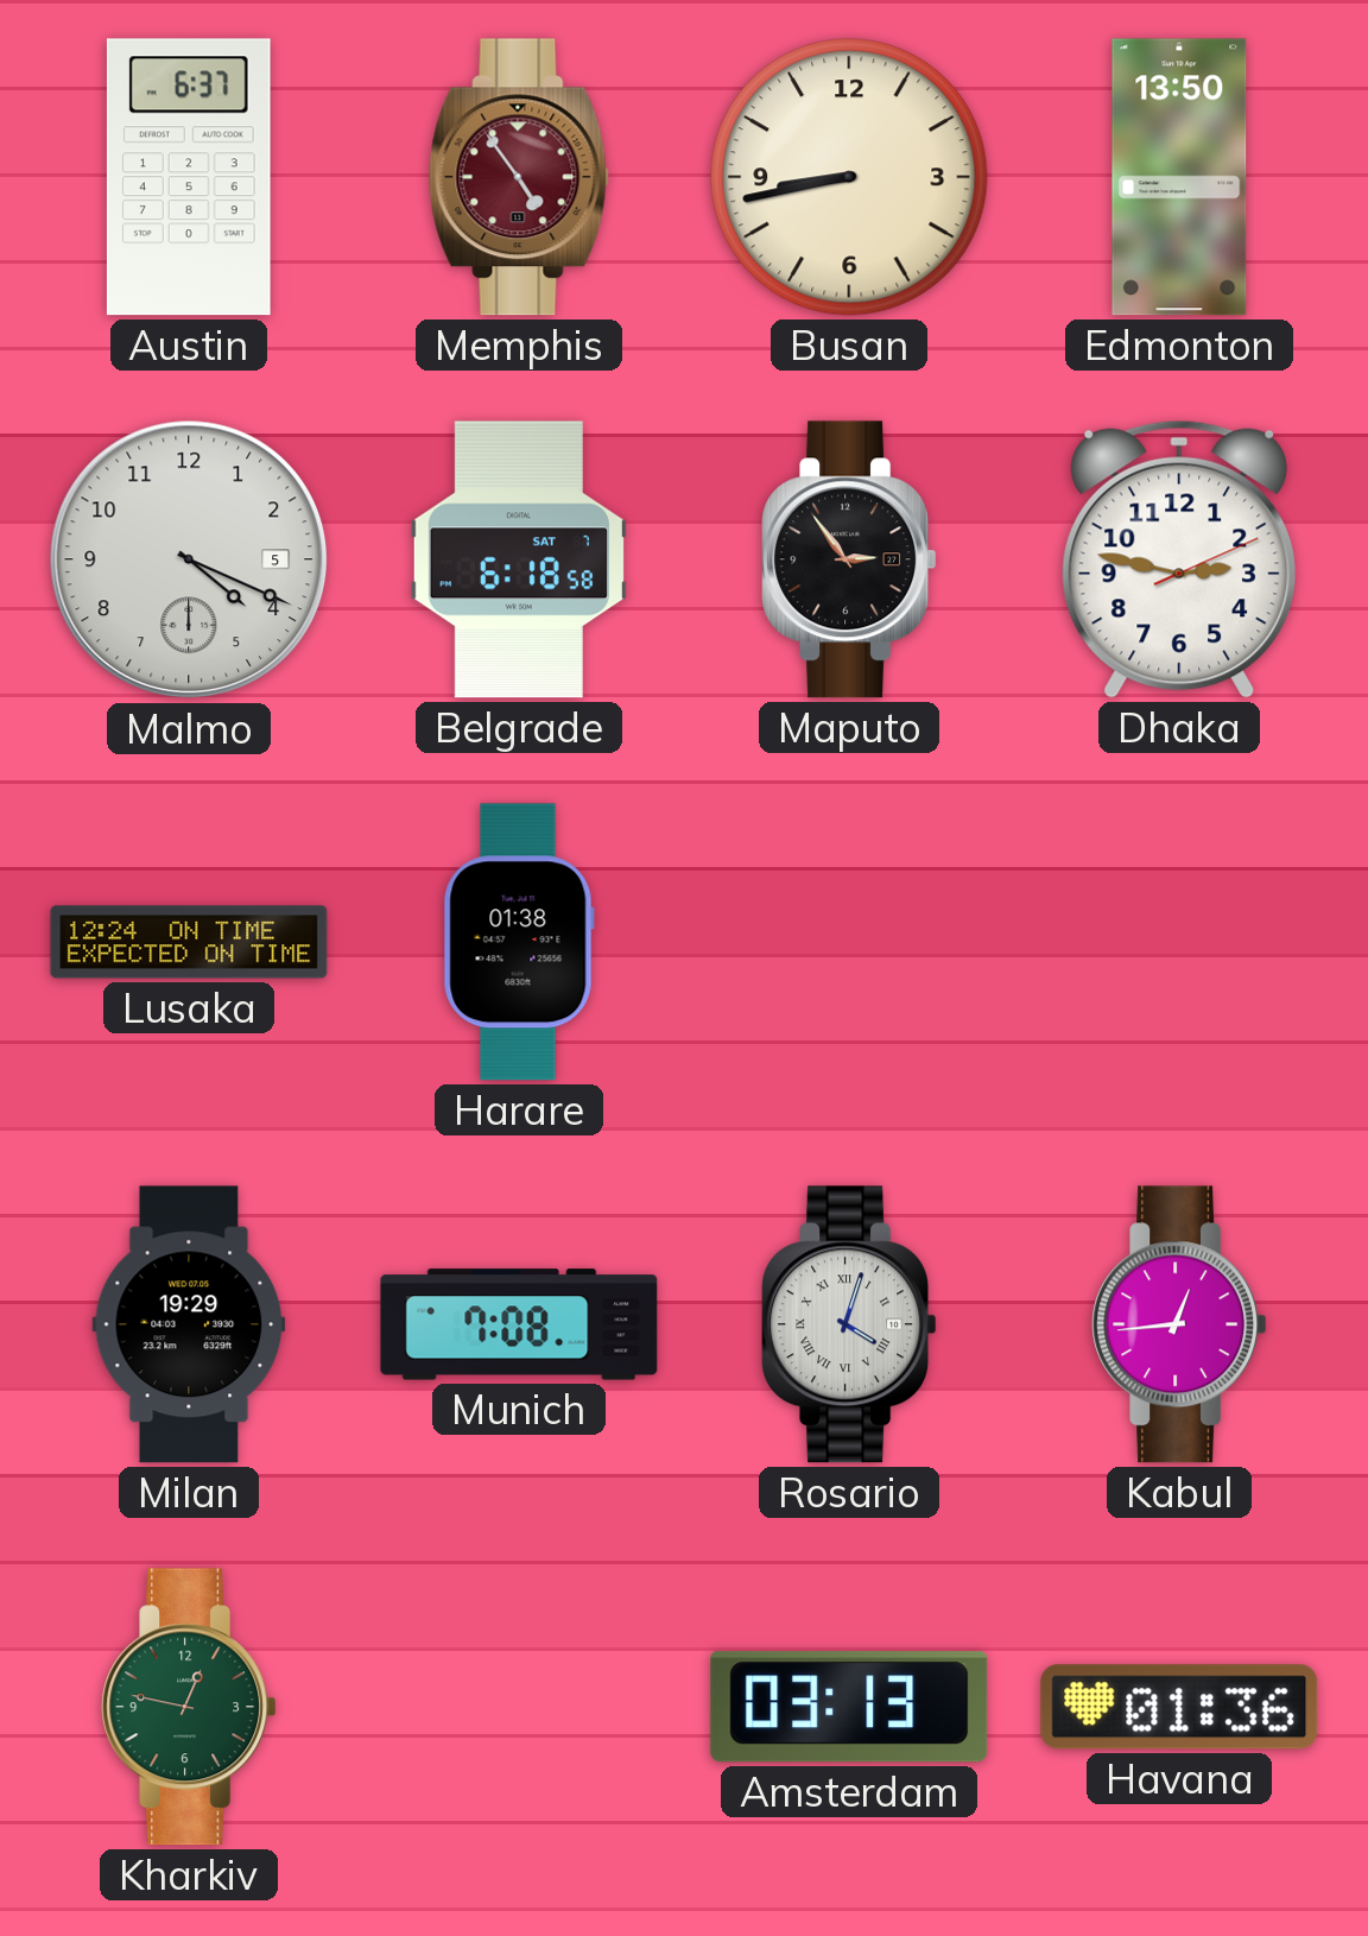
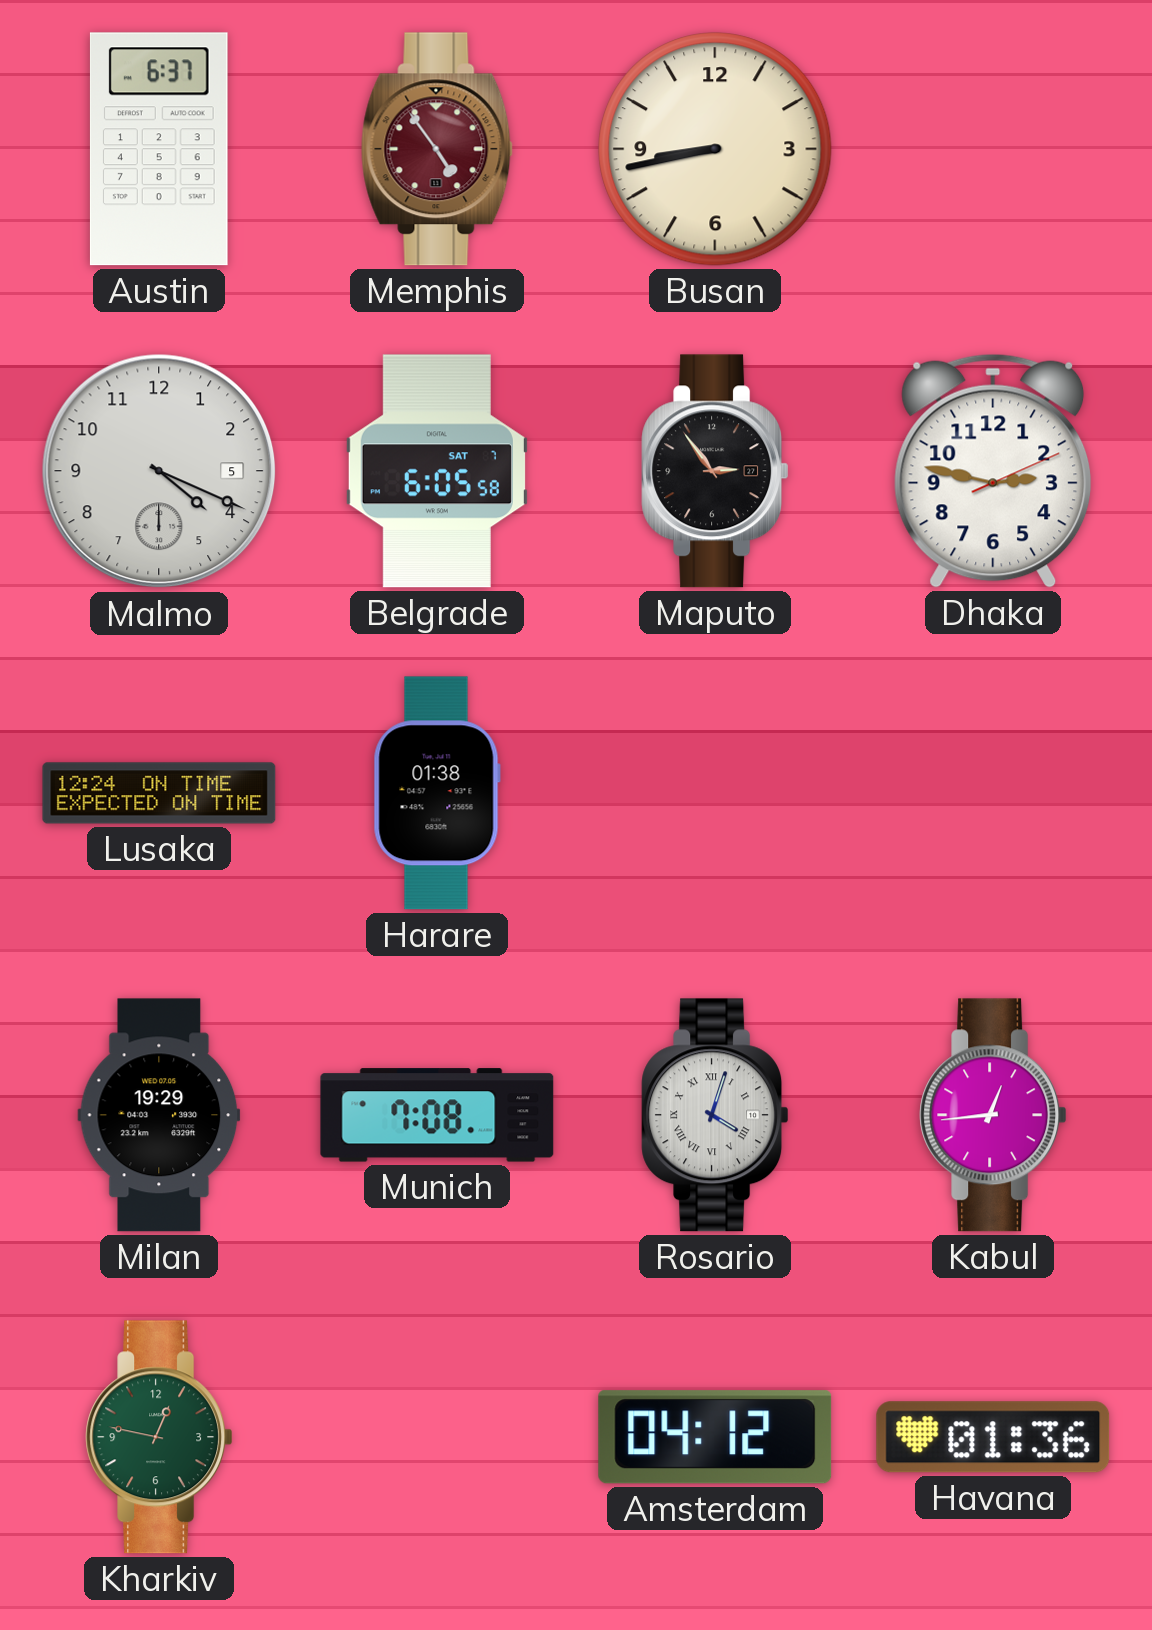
Edmonton: 13:50 -> none
Belgrade: 6:18 -> 6:05
Amsterdam: 03:13 -> 04:12
